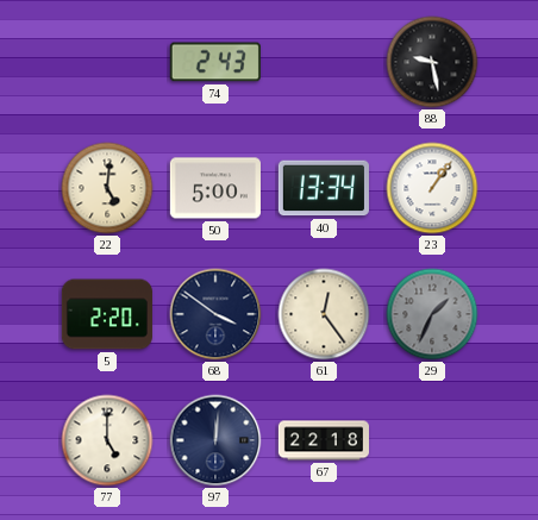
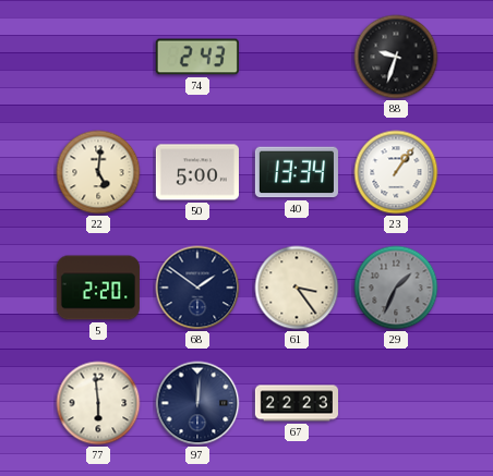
88: 9:28 -> 9:33
68: 3:51 -> 1:51
61: 12:24 -> 3:24
77: 5:00 -> 5:59
67: 22:18 -> 22:23
